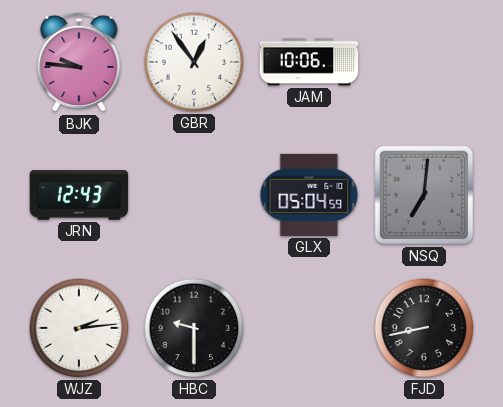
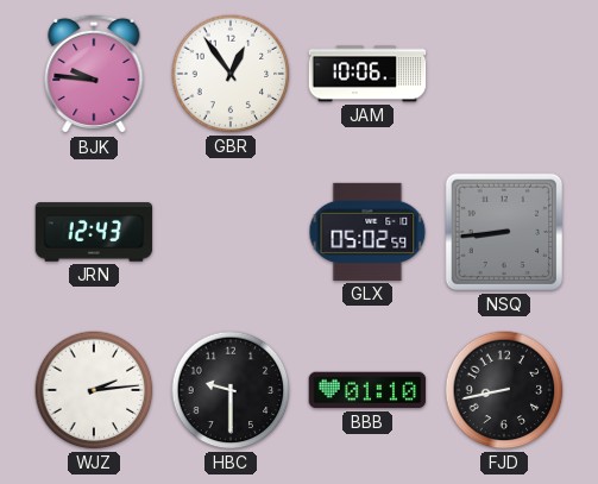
GLX: 05:04 -> 05:02
NSQ: 7:01 -> 8:44
BBB: none -> 01:10
